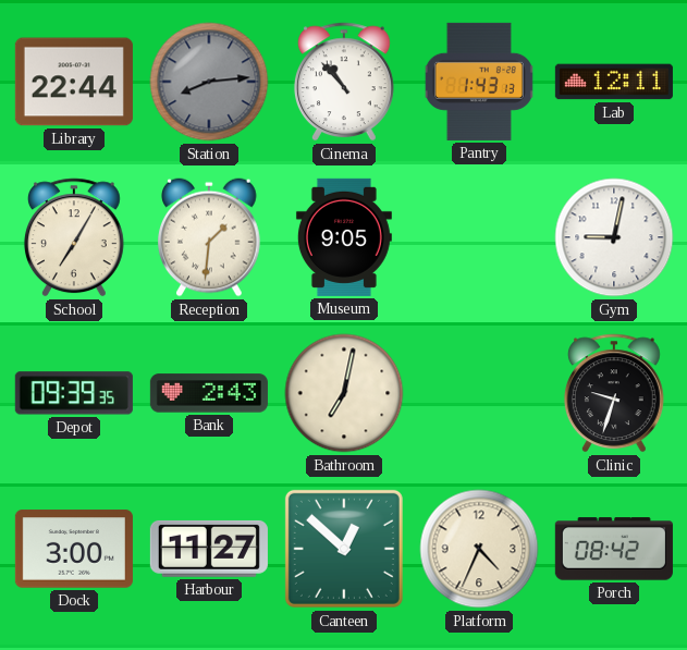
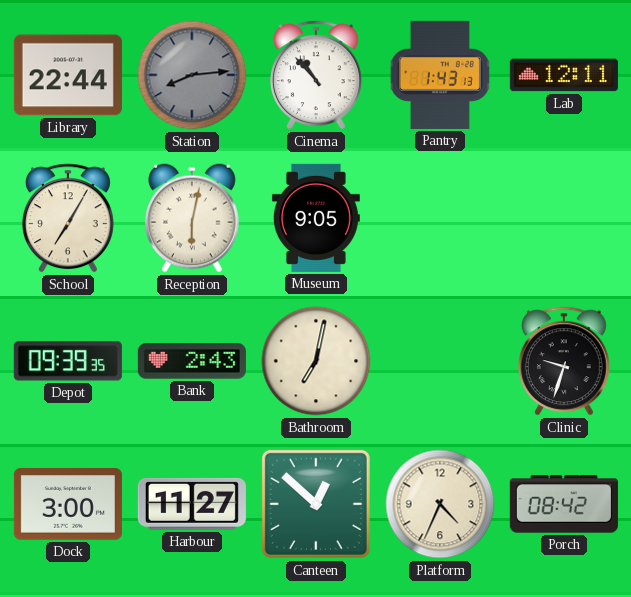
Reception: 1:31 -> 6:02
Gym: 9:02 -> none
